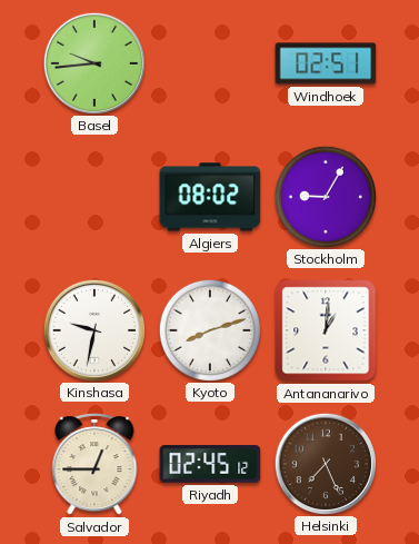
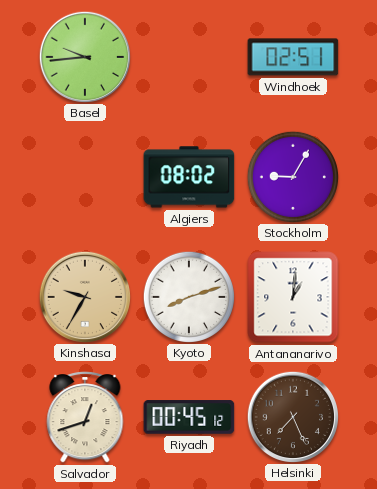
Kinshasa: 9:32 -> 9:35
Kinshasa dial: white -> champagne
Salvador: 12:45 -> 12:42
Riyadh: 02:45 -> 00:45
